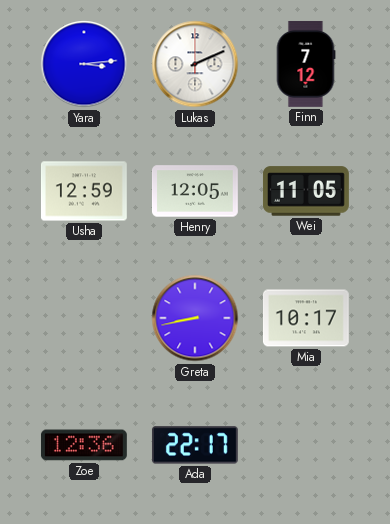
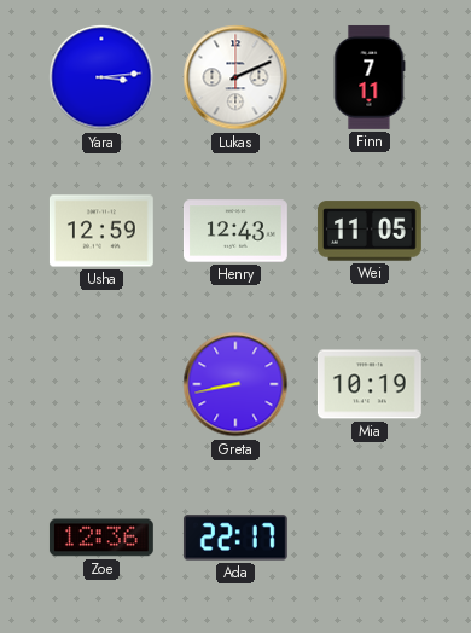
Finn: 7:12 -> 7:11
Henry: 12:05 -> 12:43
Mia: 10:17 -> 10:19
